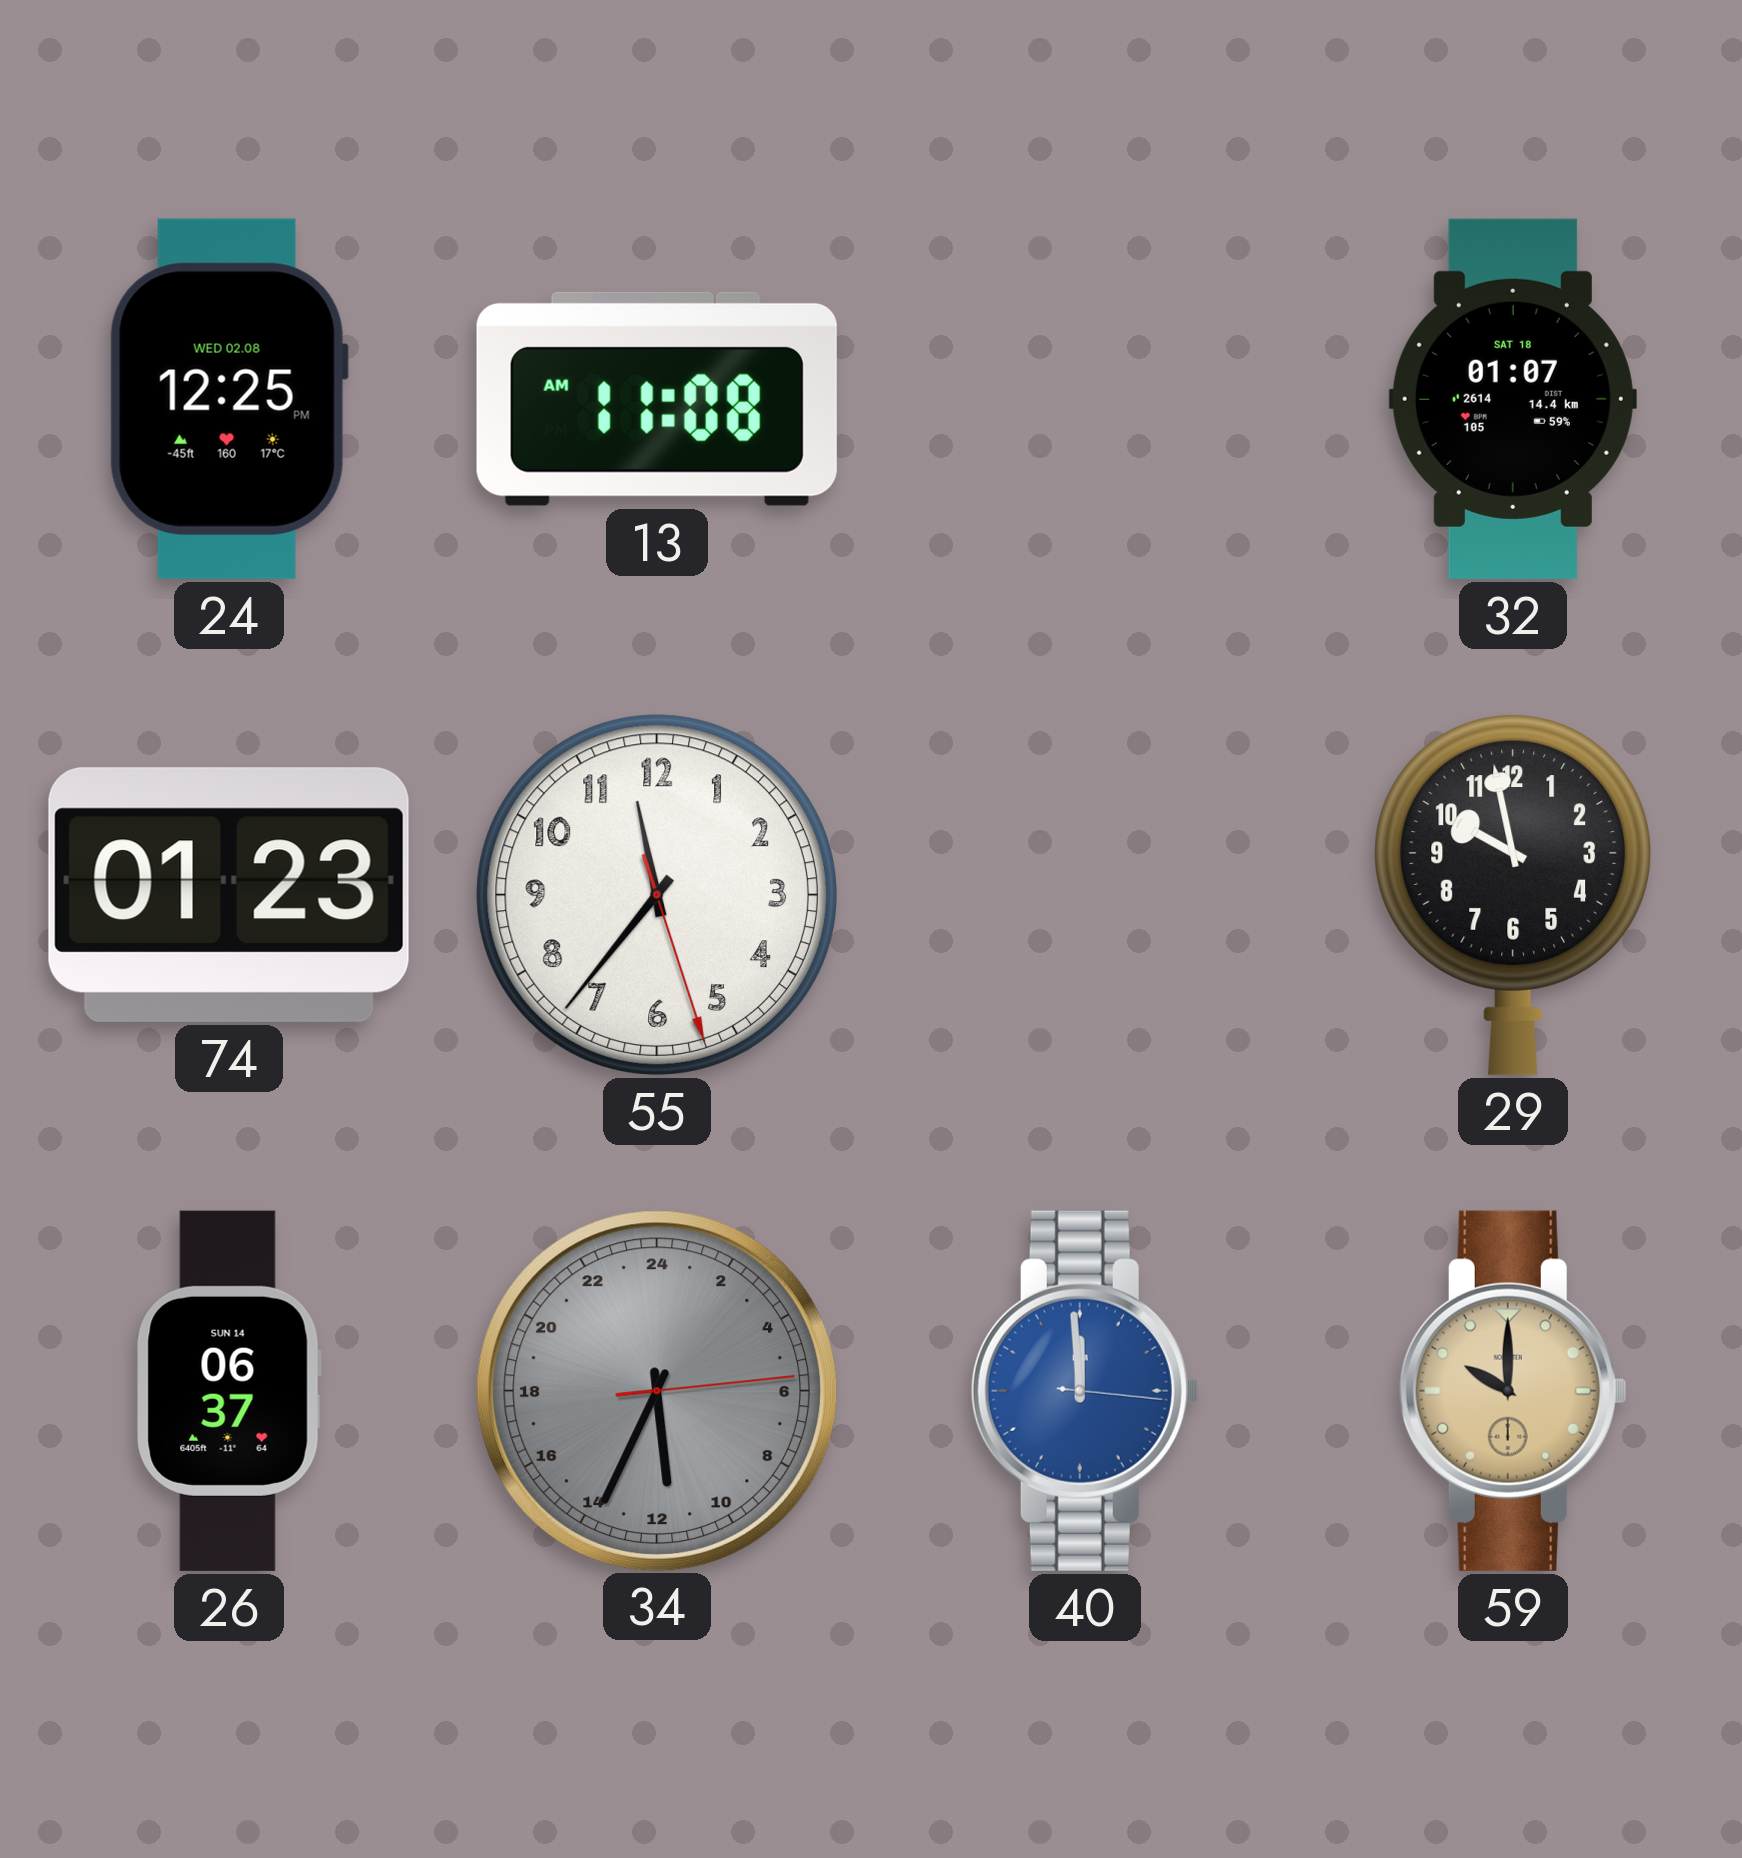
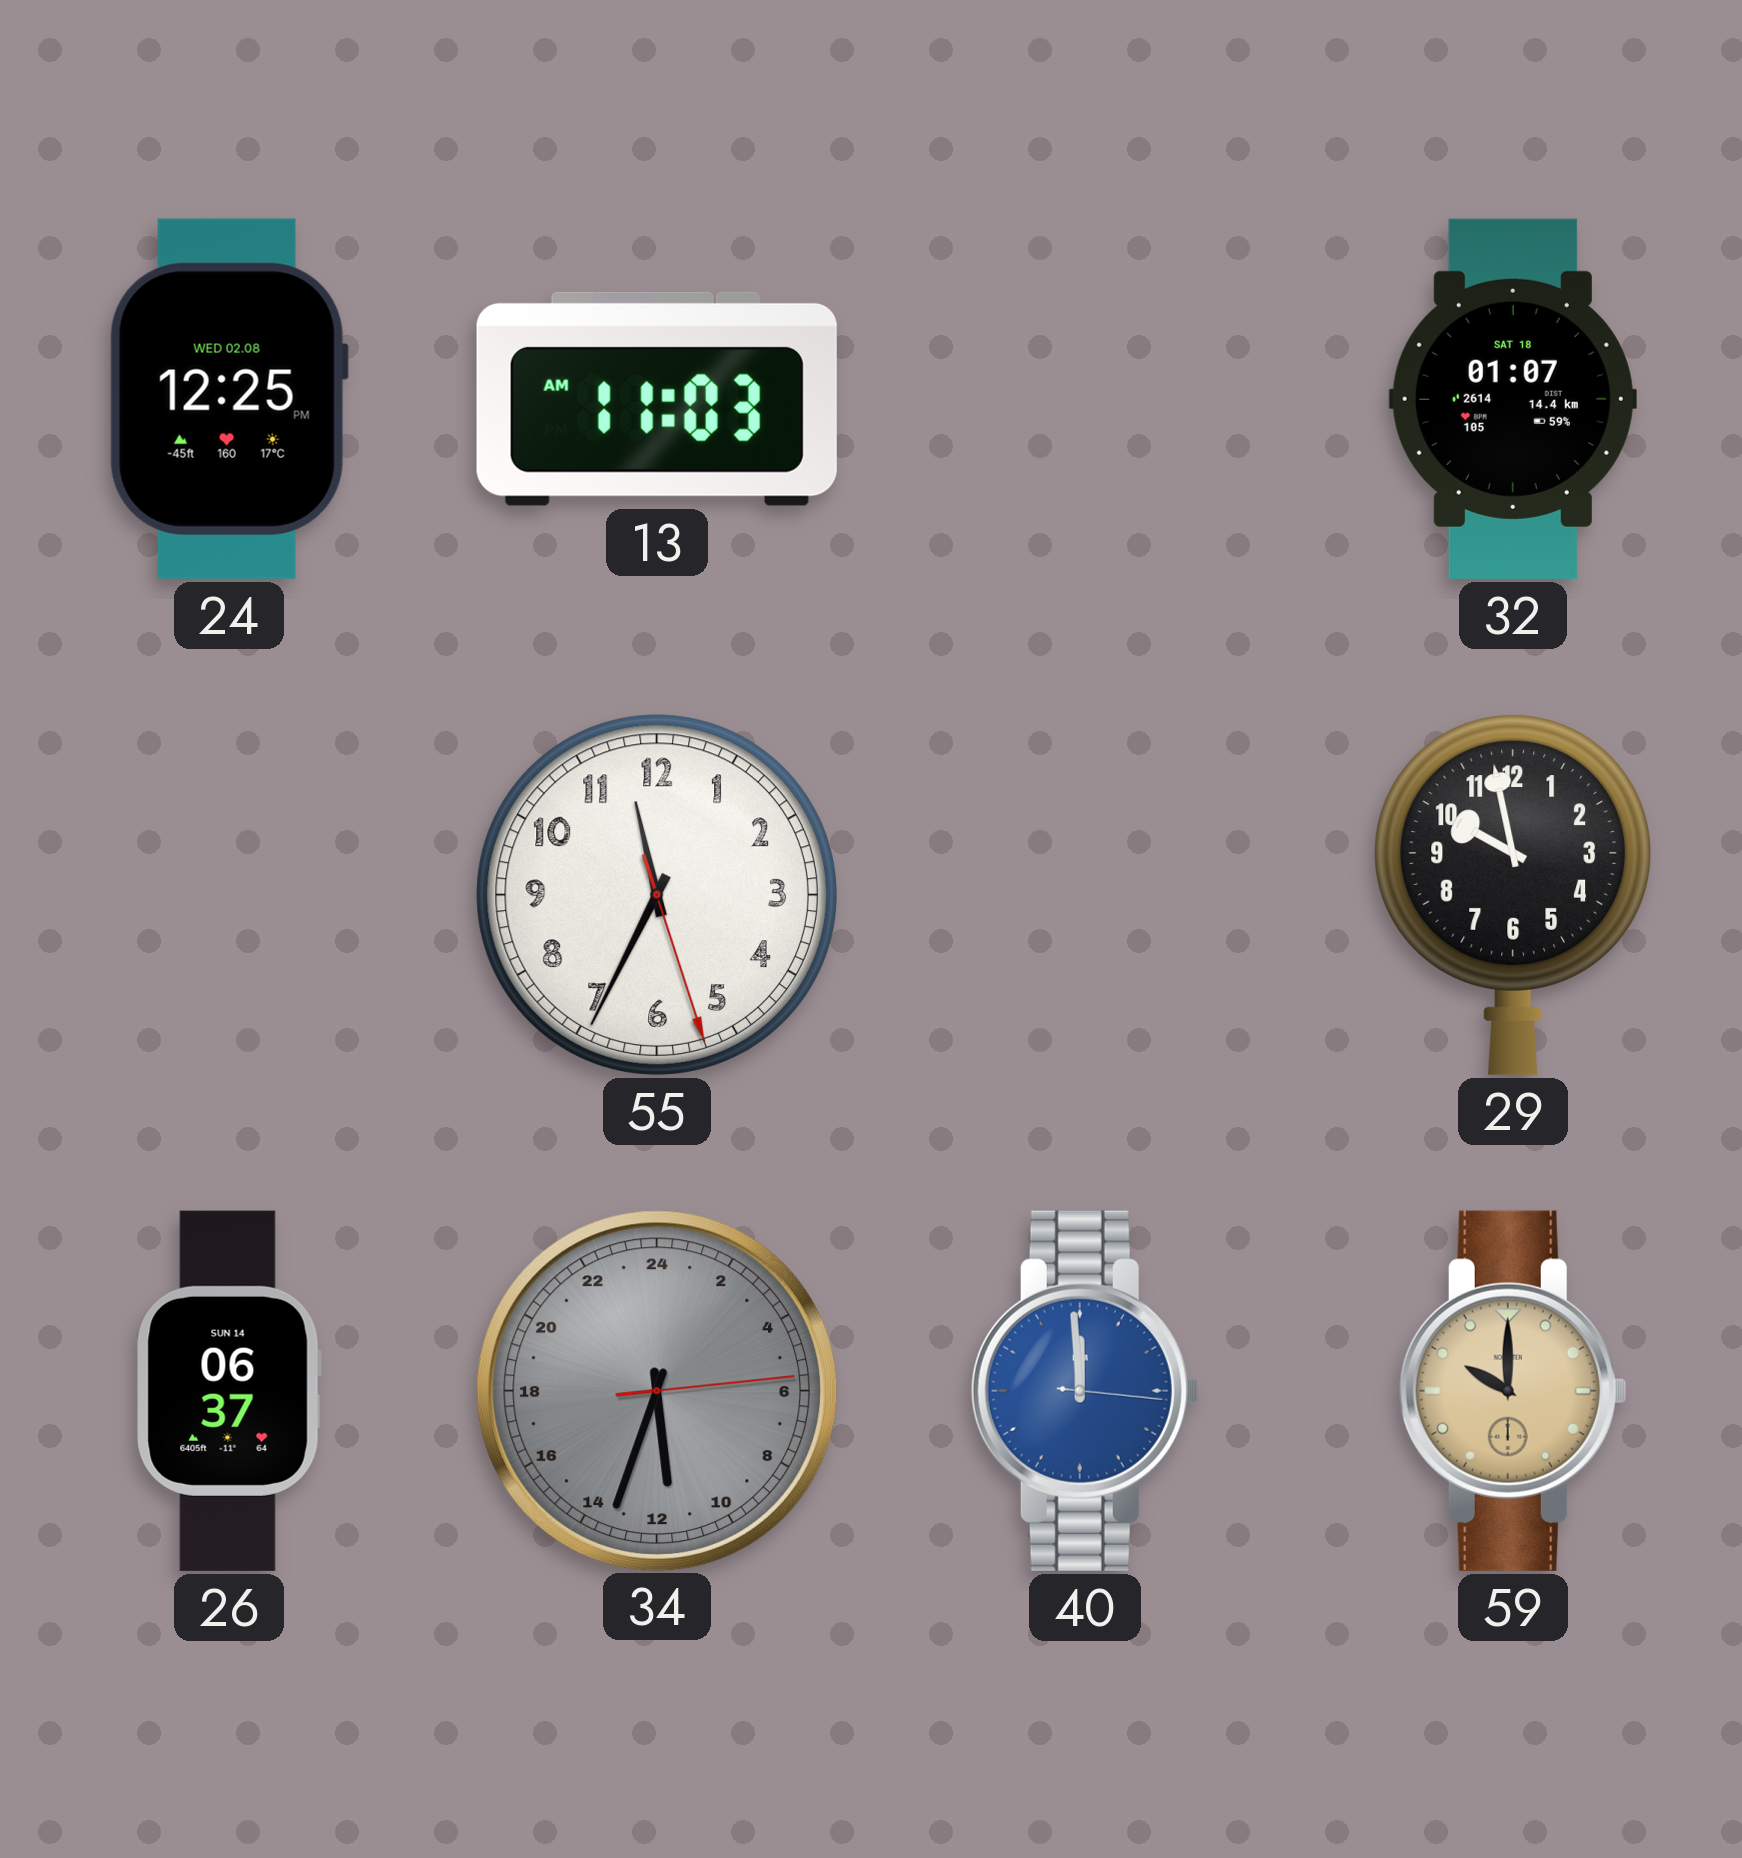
13: 11:08 -> 11:03
74: 01:23 -> none
55: 11:36 -> 11:34
34: 11:34 -> 11:33
